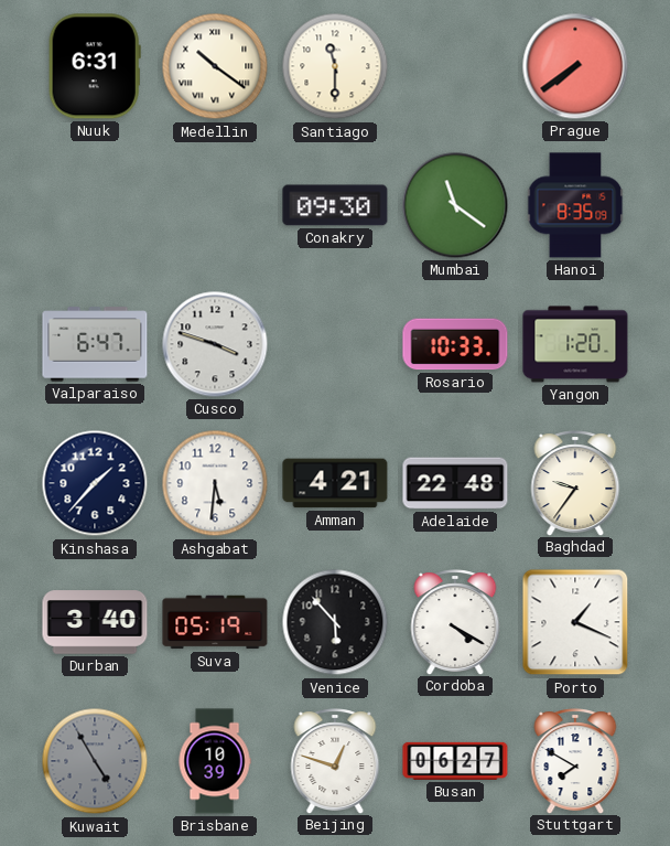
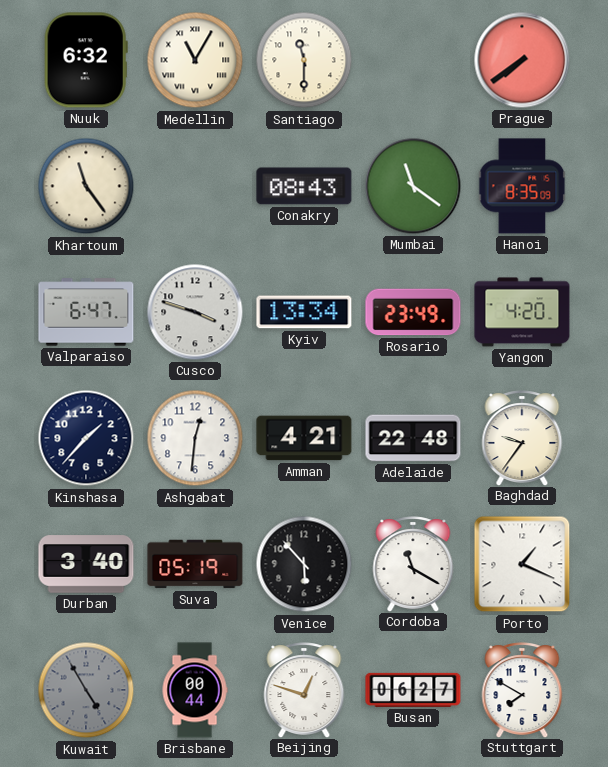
Nuuk: 6:31 -> 6:32
Medellin: 10:21 -> 11:05
Khartoum: none -> 11:24
Conakry: 09:30 -> 08:43
Kyiv: none -> 13:34
Rosario: 10:33 -> 23:49
Yangon: 1:20 -> 4:20
Ashgabat: 5:31 -> 12:31
Cordoba: 4:20 -> 11:20
Brisbane: 10:39 -> 00:44
